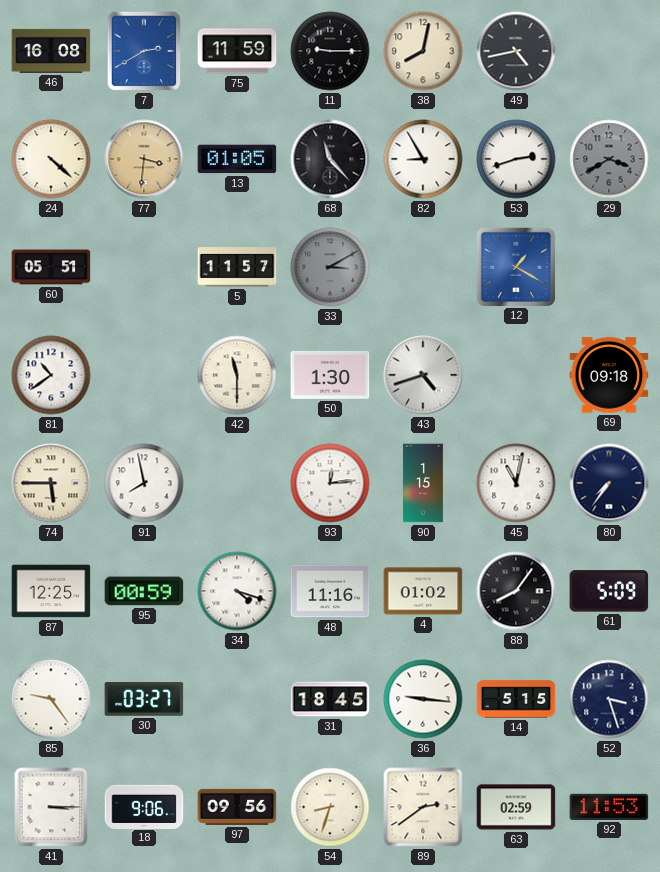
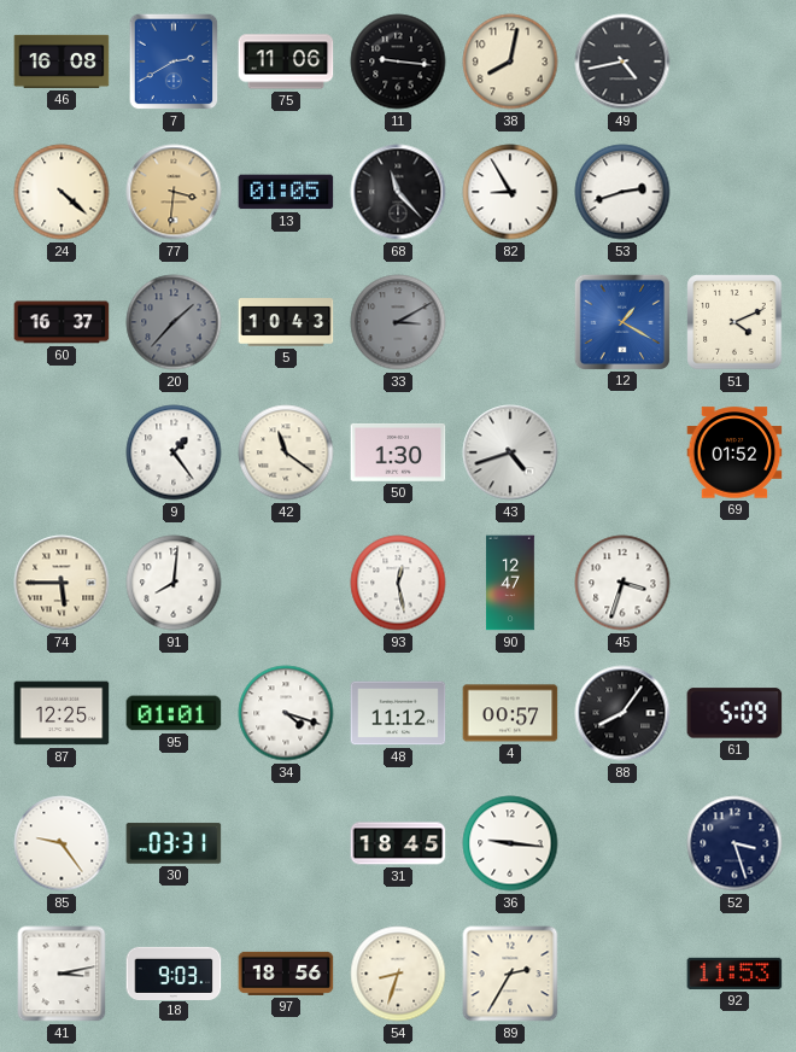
75: 11:59 -> 11:06
11: 9:15 -> 9:16
29: 3:40 -> none
60: 05:51 -> 16:37
20: none -> 1:37
5: 11:57 -> 10:43
51: none -> 4:11
81: 10:39 -> none
9: none -> 1:24
42: 11:30 -> 11:21
69: 09:18 -> 01:52
91: 7:58 -> 8:01
93: 12:14 -> 12:28
90: 1:15 -> 12:47
45: 11:02 -> 3:33
80: 7:36 -> none
95: 00:59 -> 01:01
48: 11:16 -> 11:12
4: 01:02 -> 00:57
30: 03:27 -> 03:31
14: 5:15 -> none
41: 3:15 -> 3:13
18: 9:06 -> 9:03
97: 09:56 -> 18:56
89: 2:39 -> 2:35
63: 02:59 -> none
